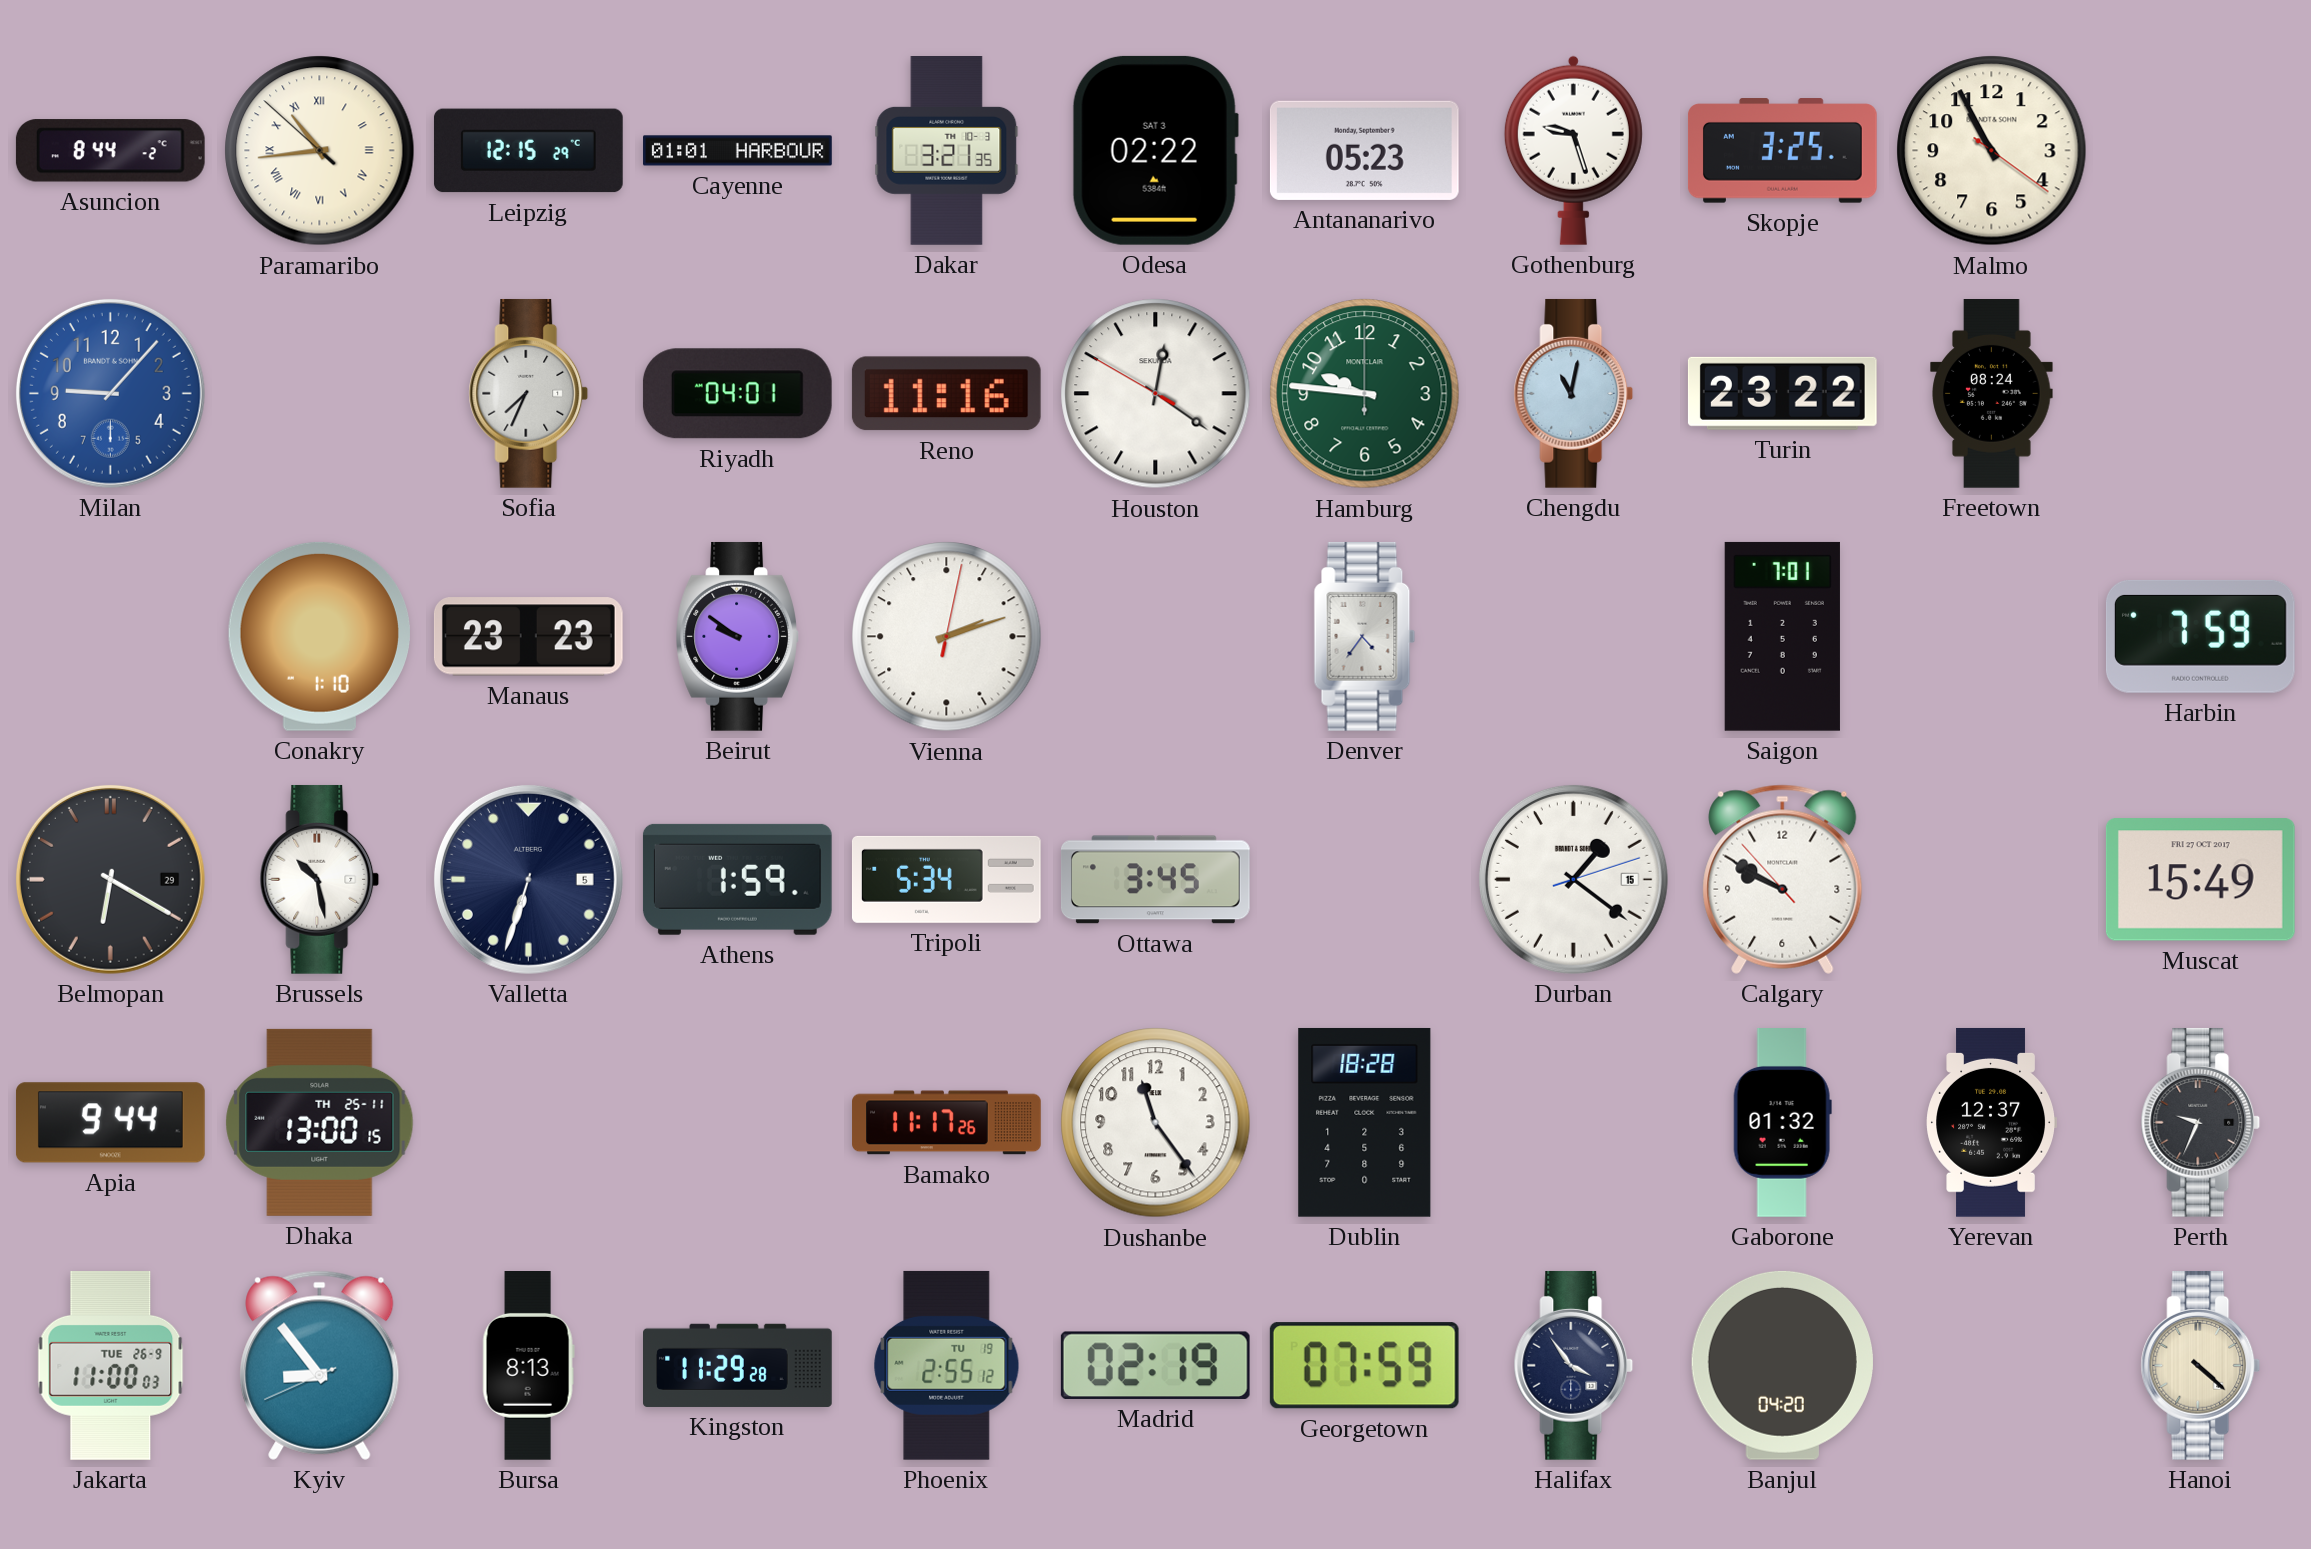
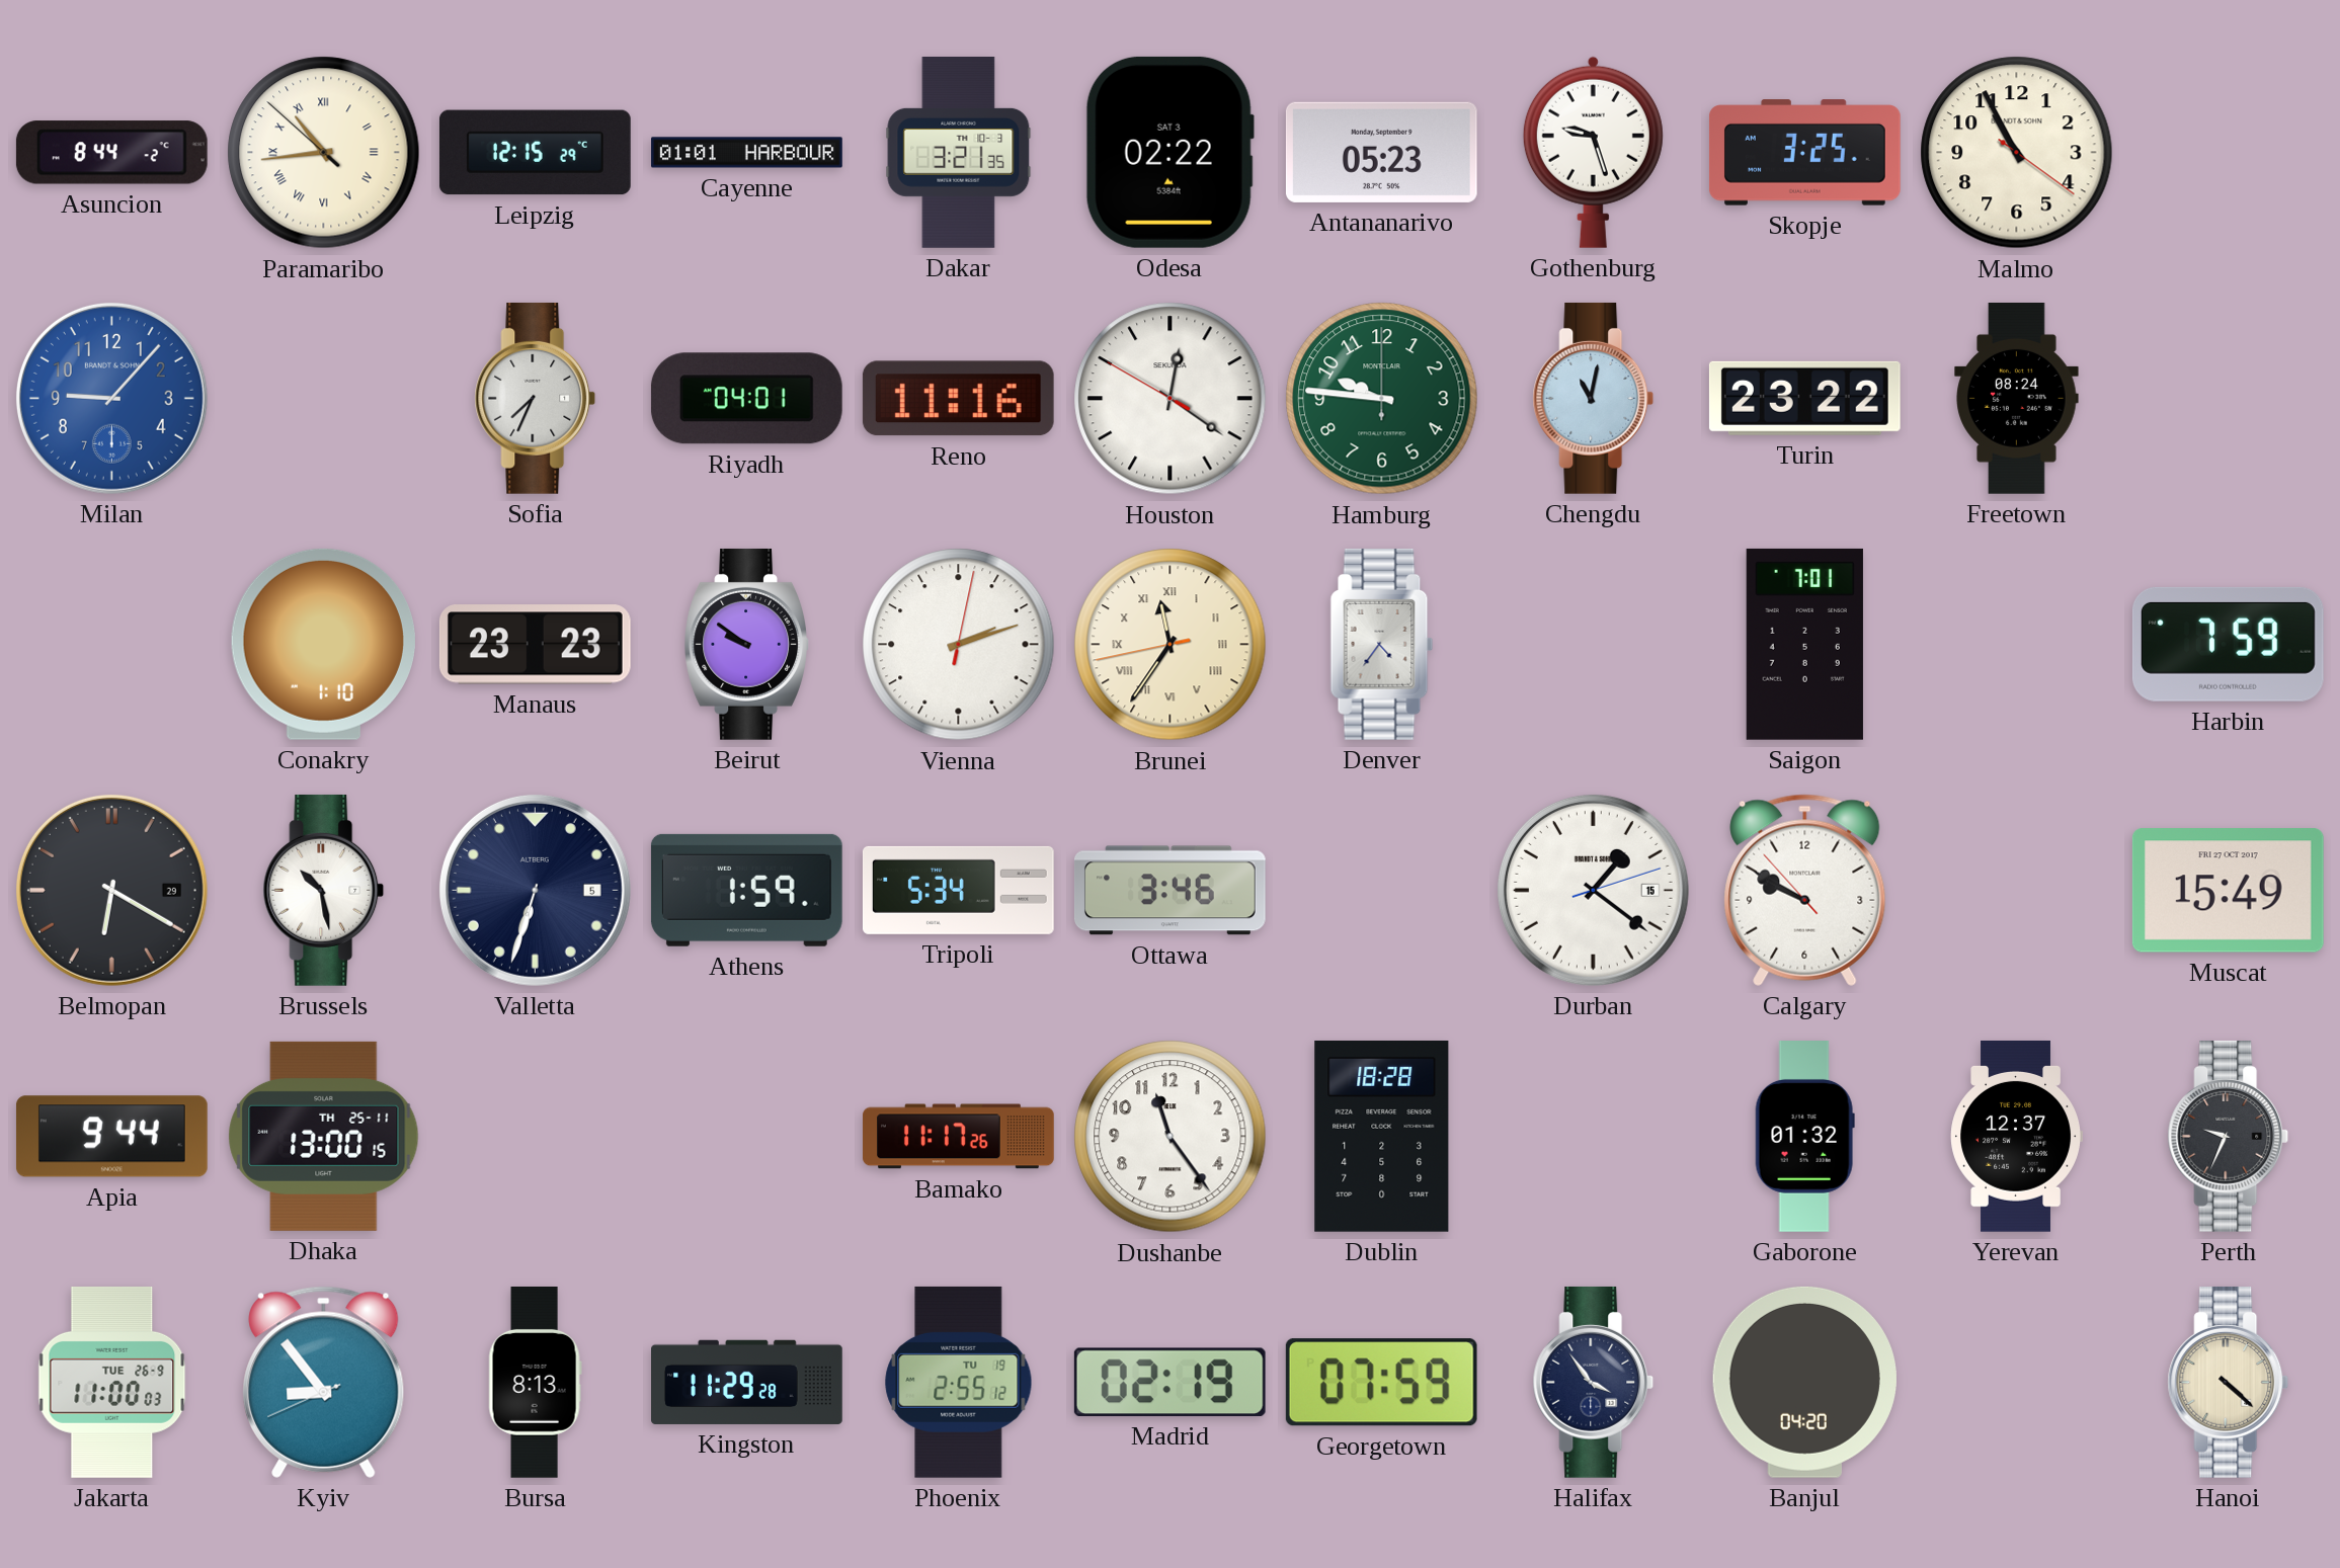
Brunei: none -> 11:35
Ottawa: 3:45 -> 3:46
